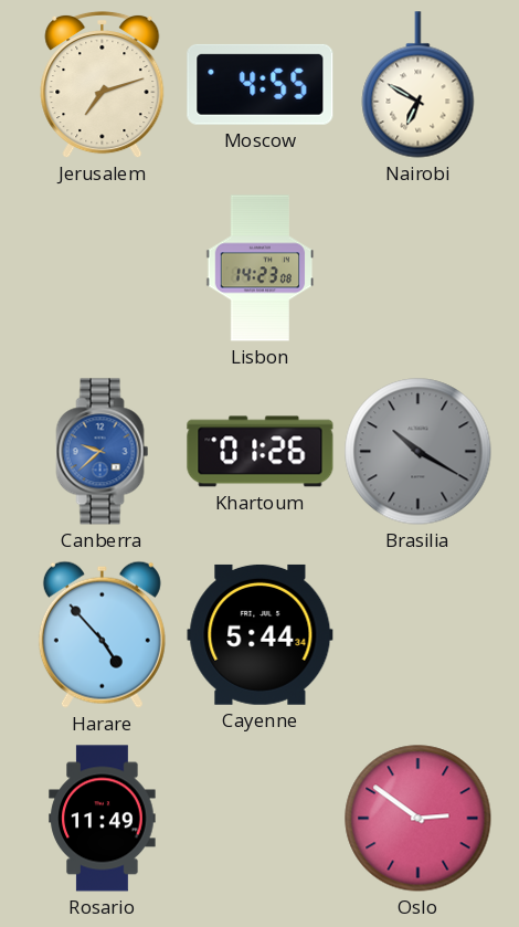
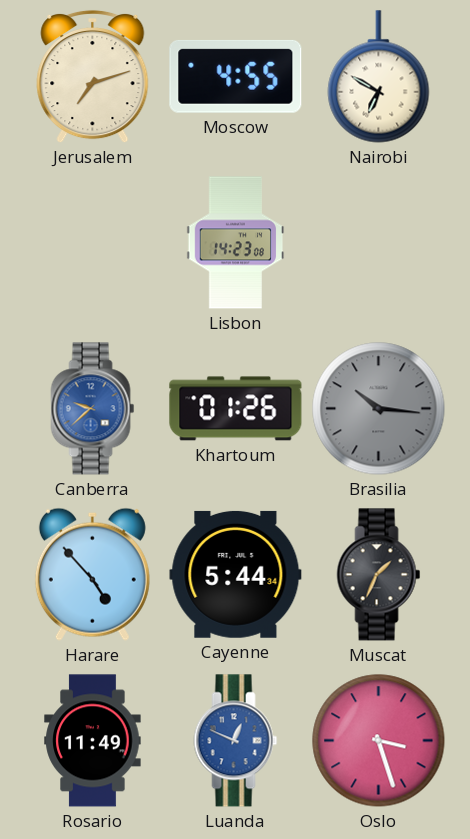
Brasilia: 10:20 -> 10:16
Muscat: none -> 1:34
Luanda: none -> 12:49
Oslo: 2:51 -> 3:27
